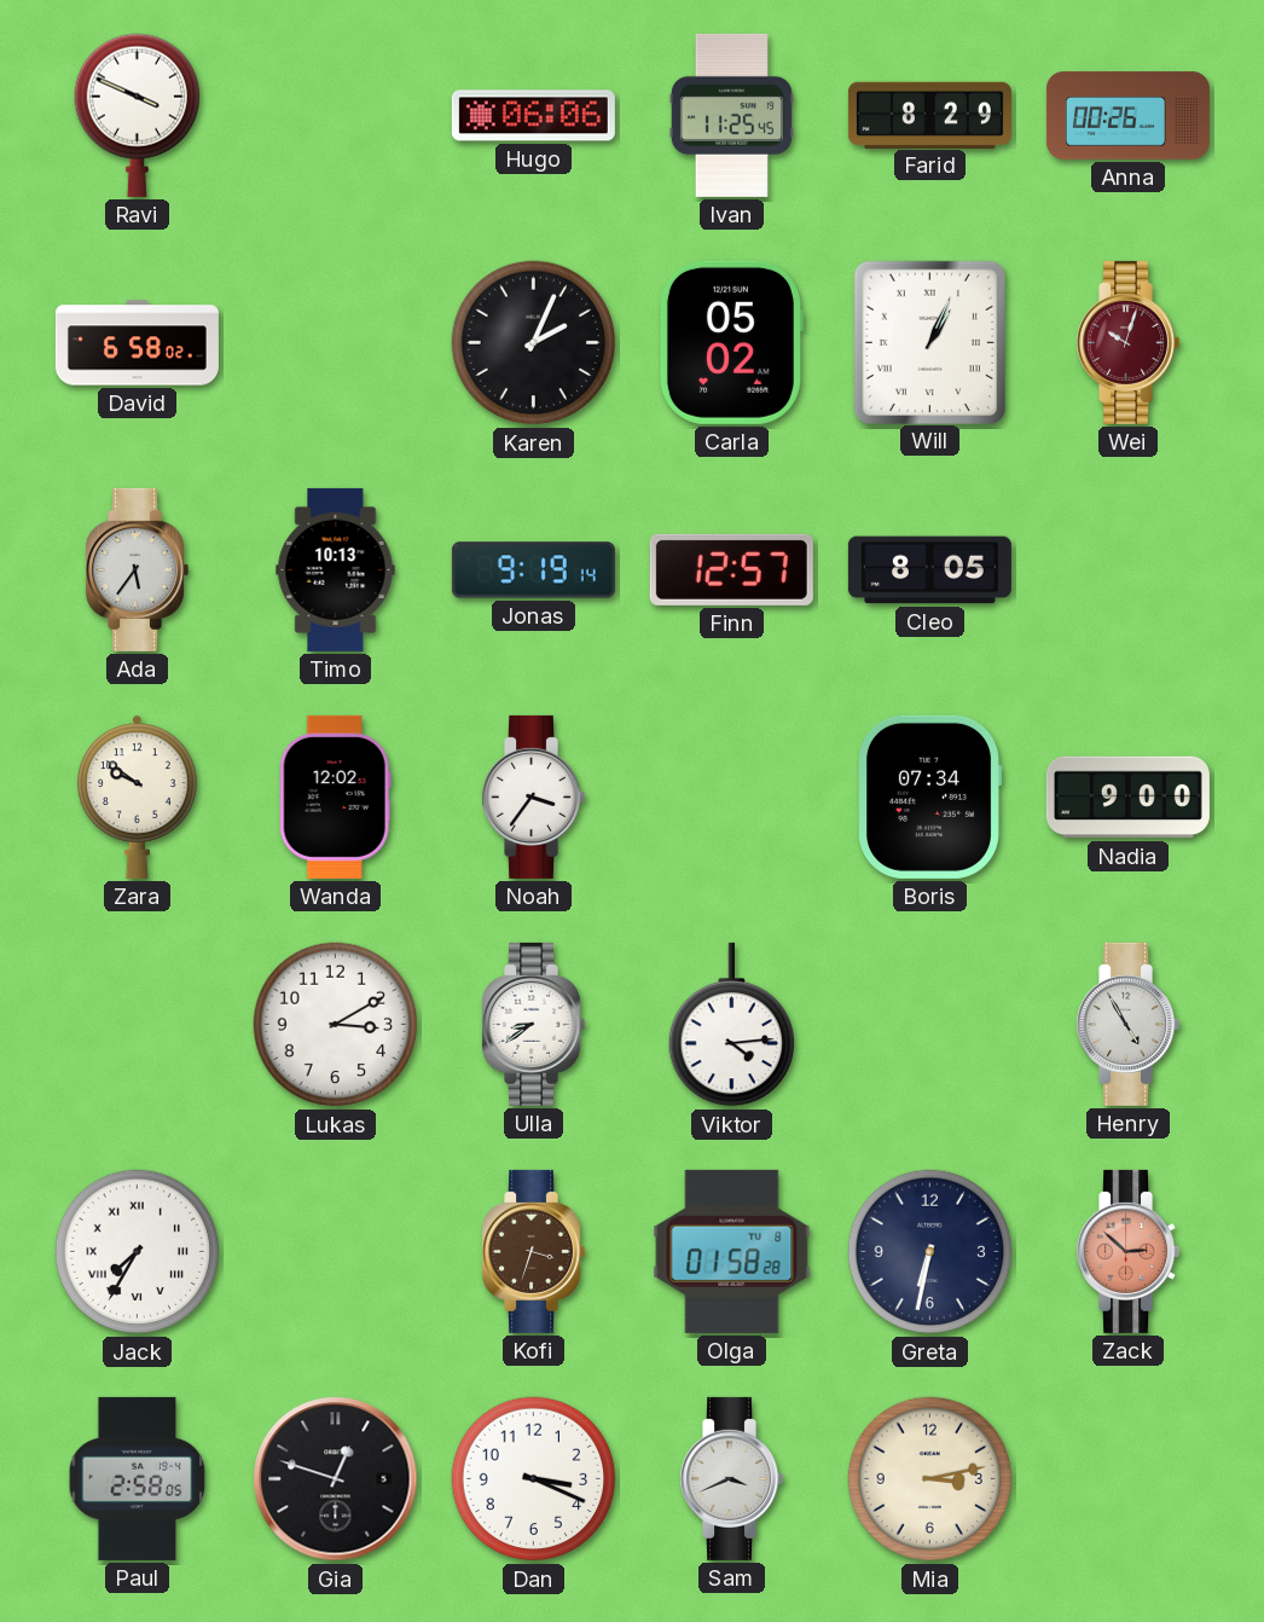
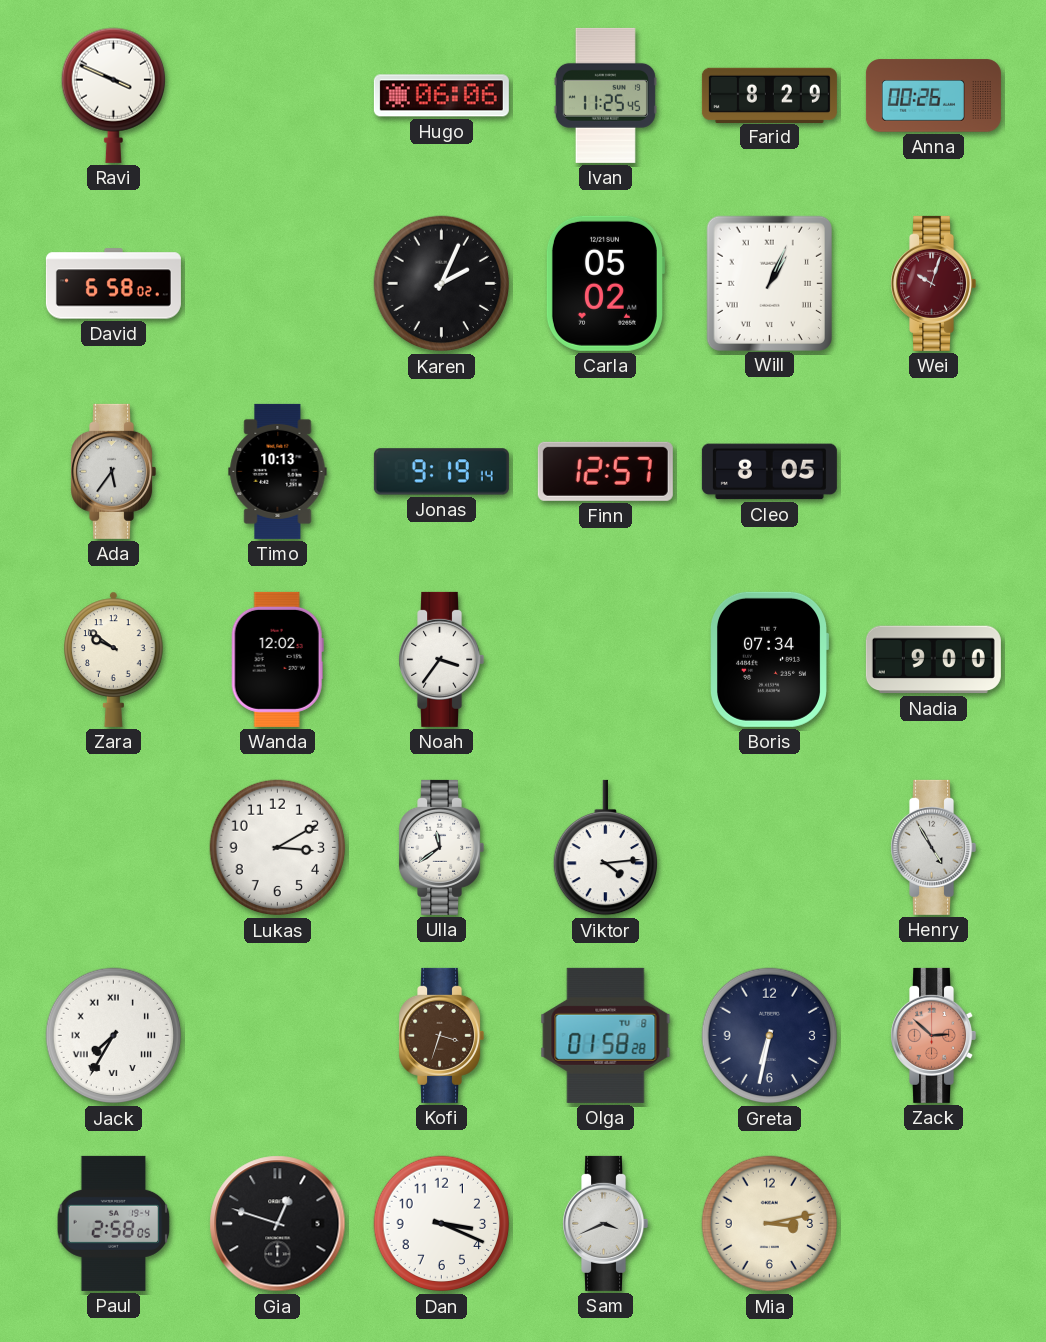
Ulla: 8:39 -> 11:39
